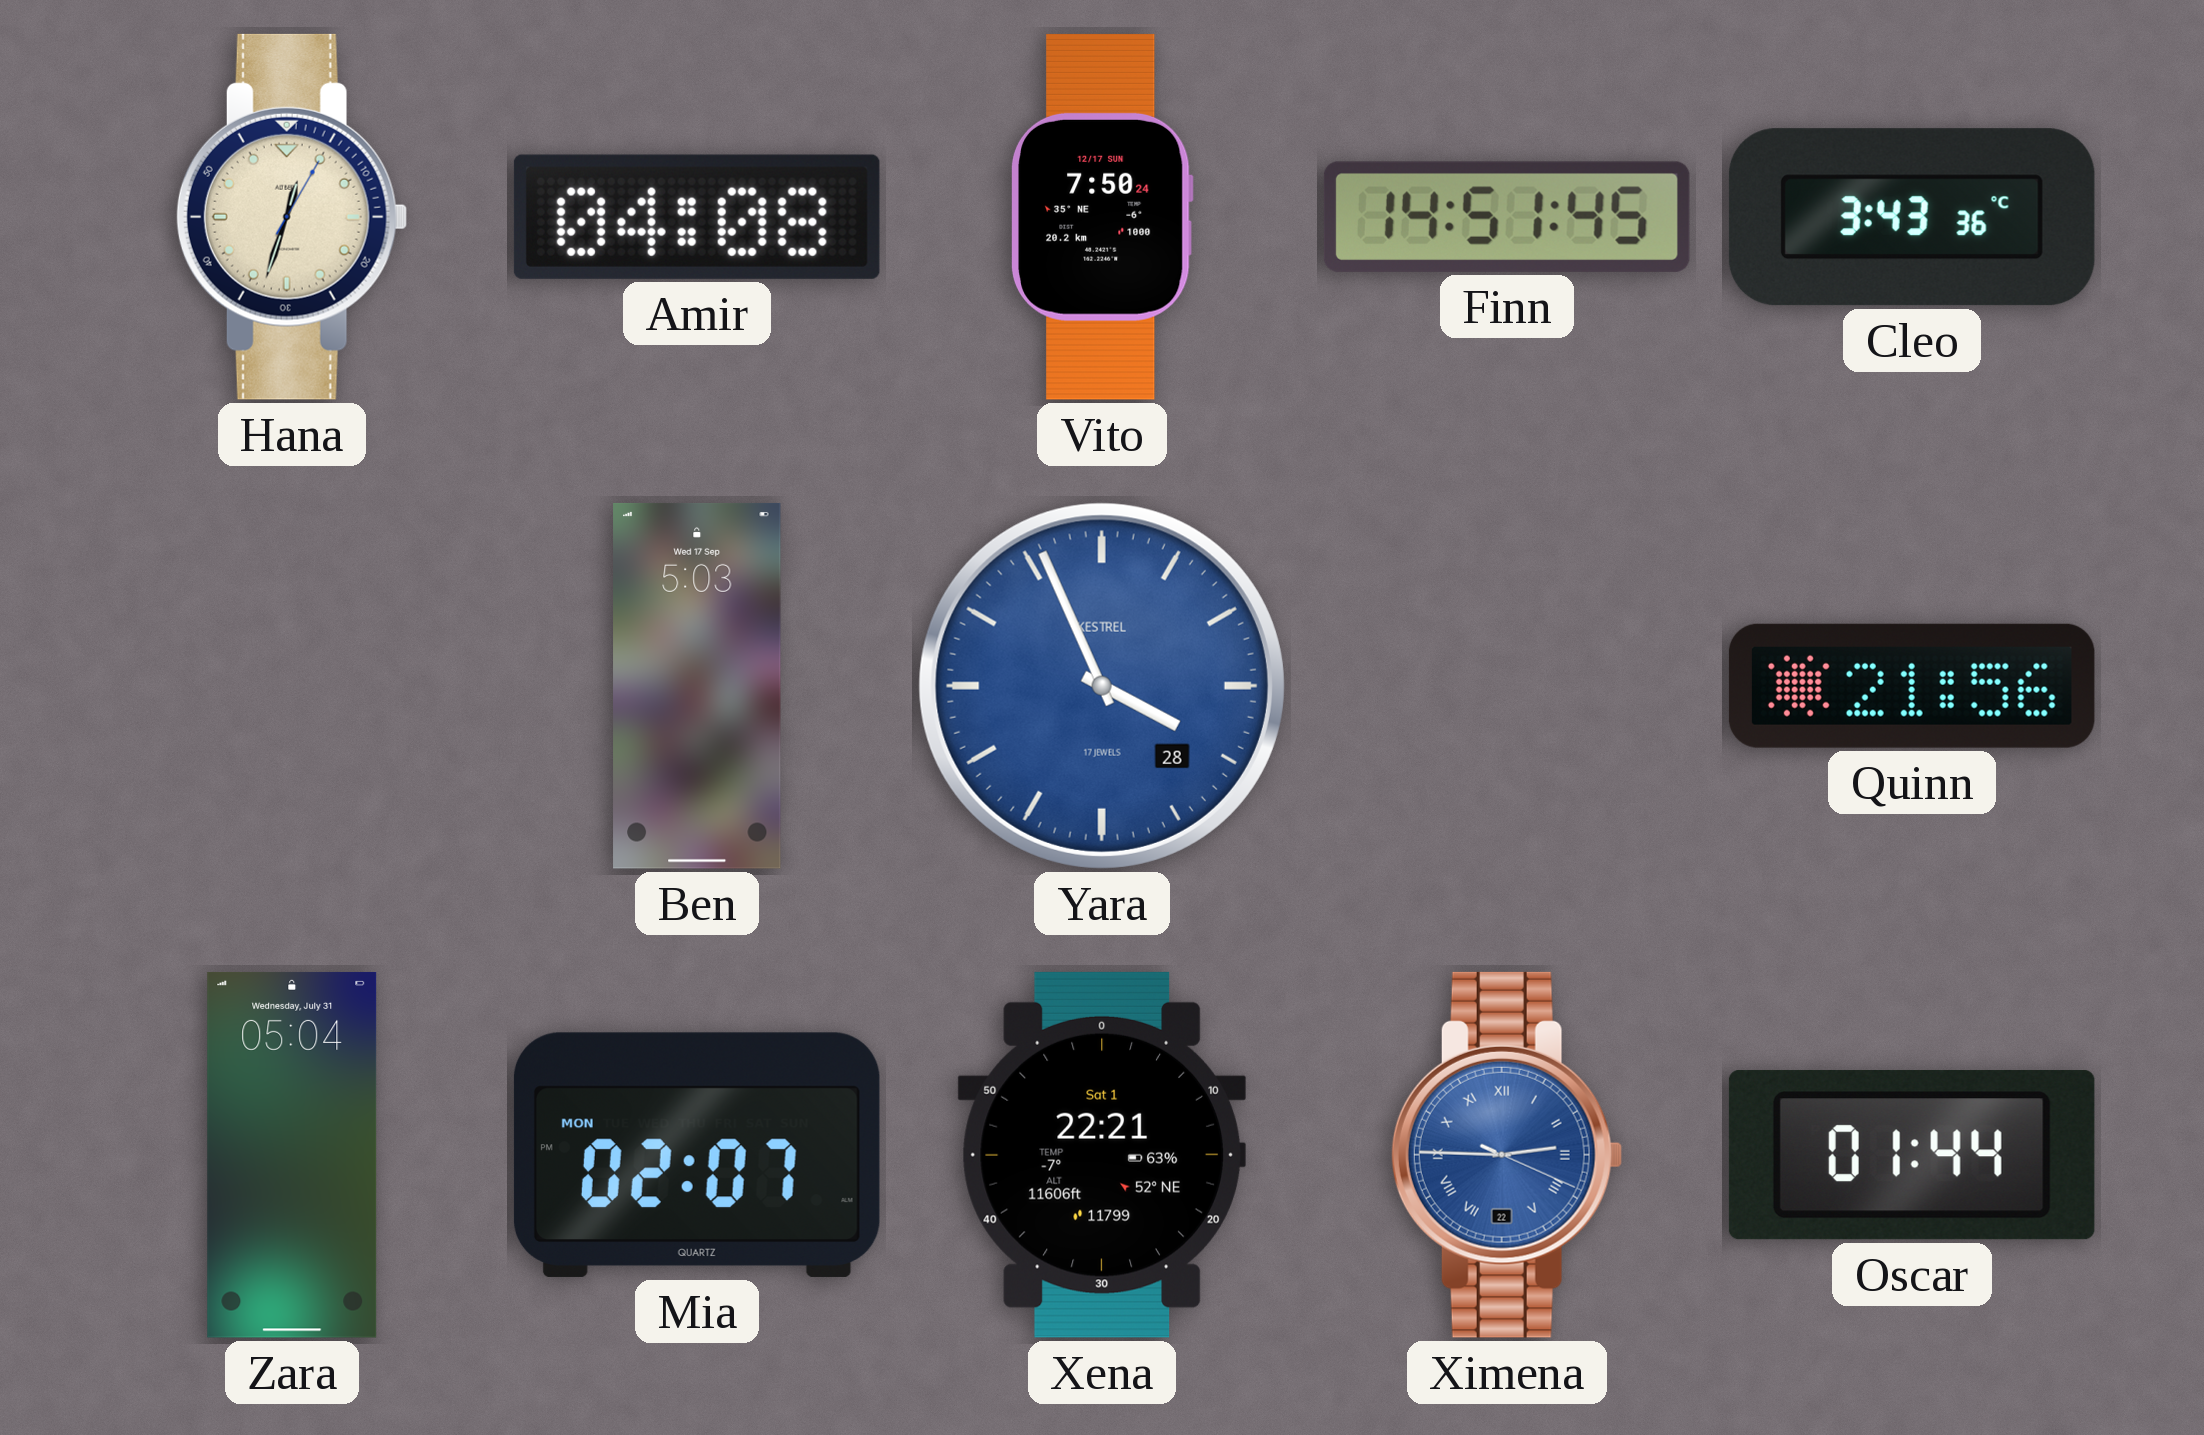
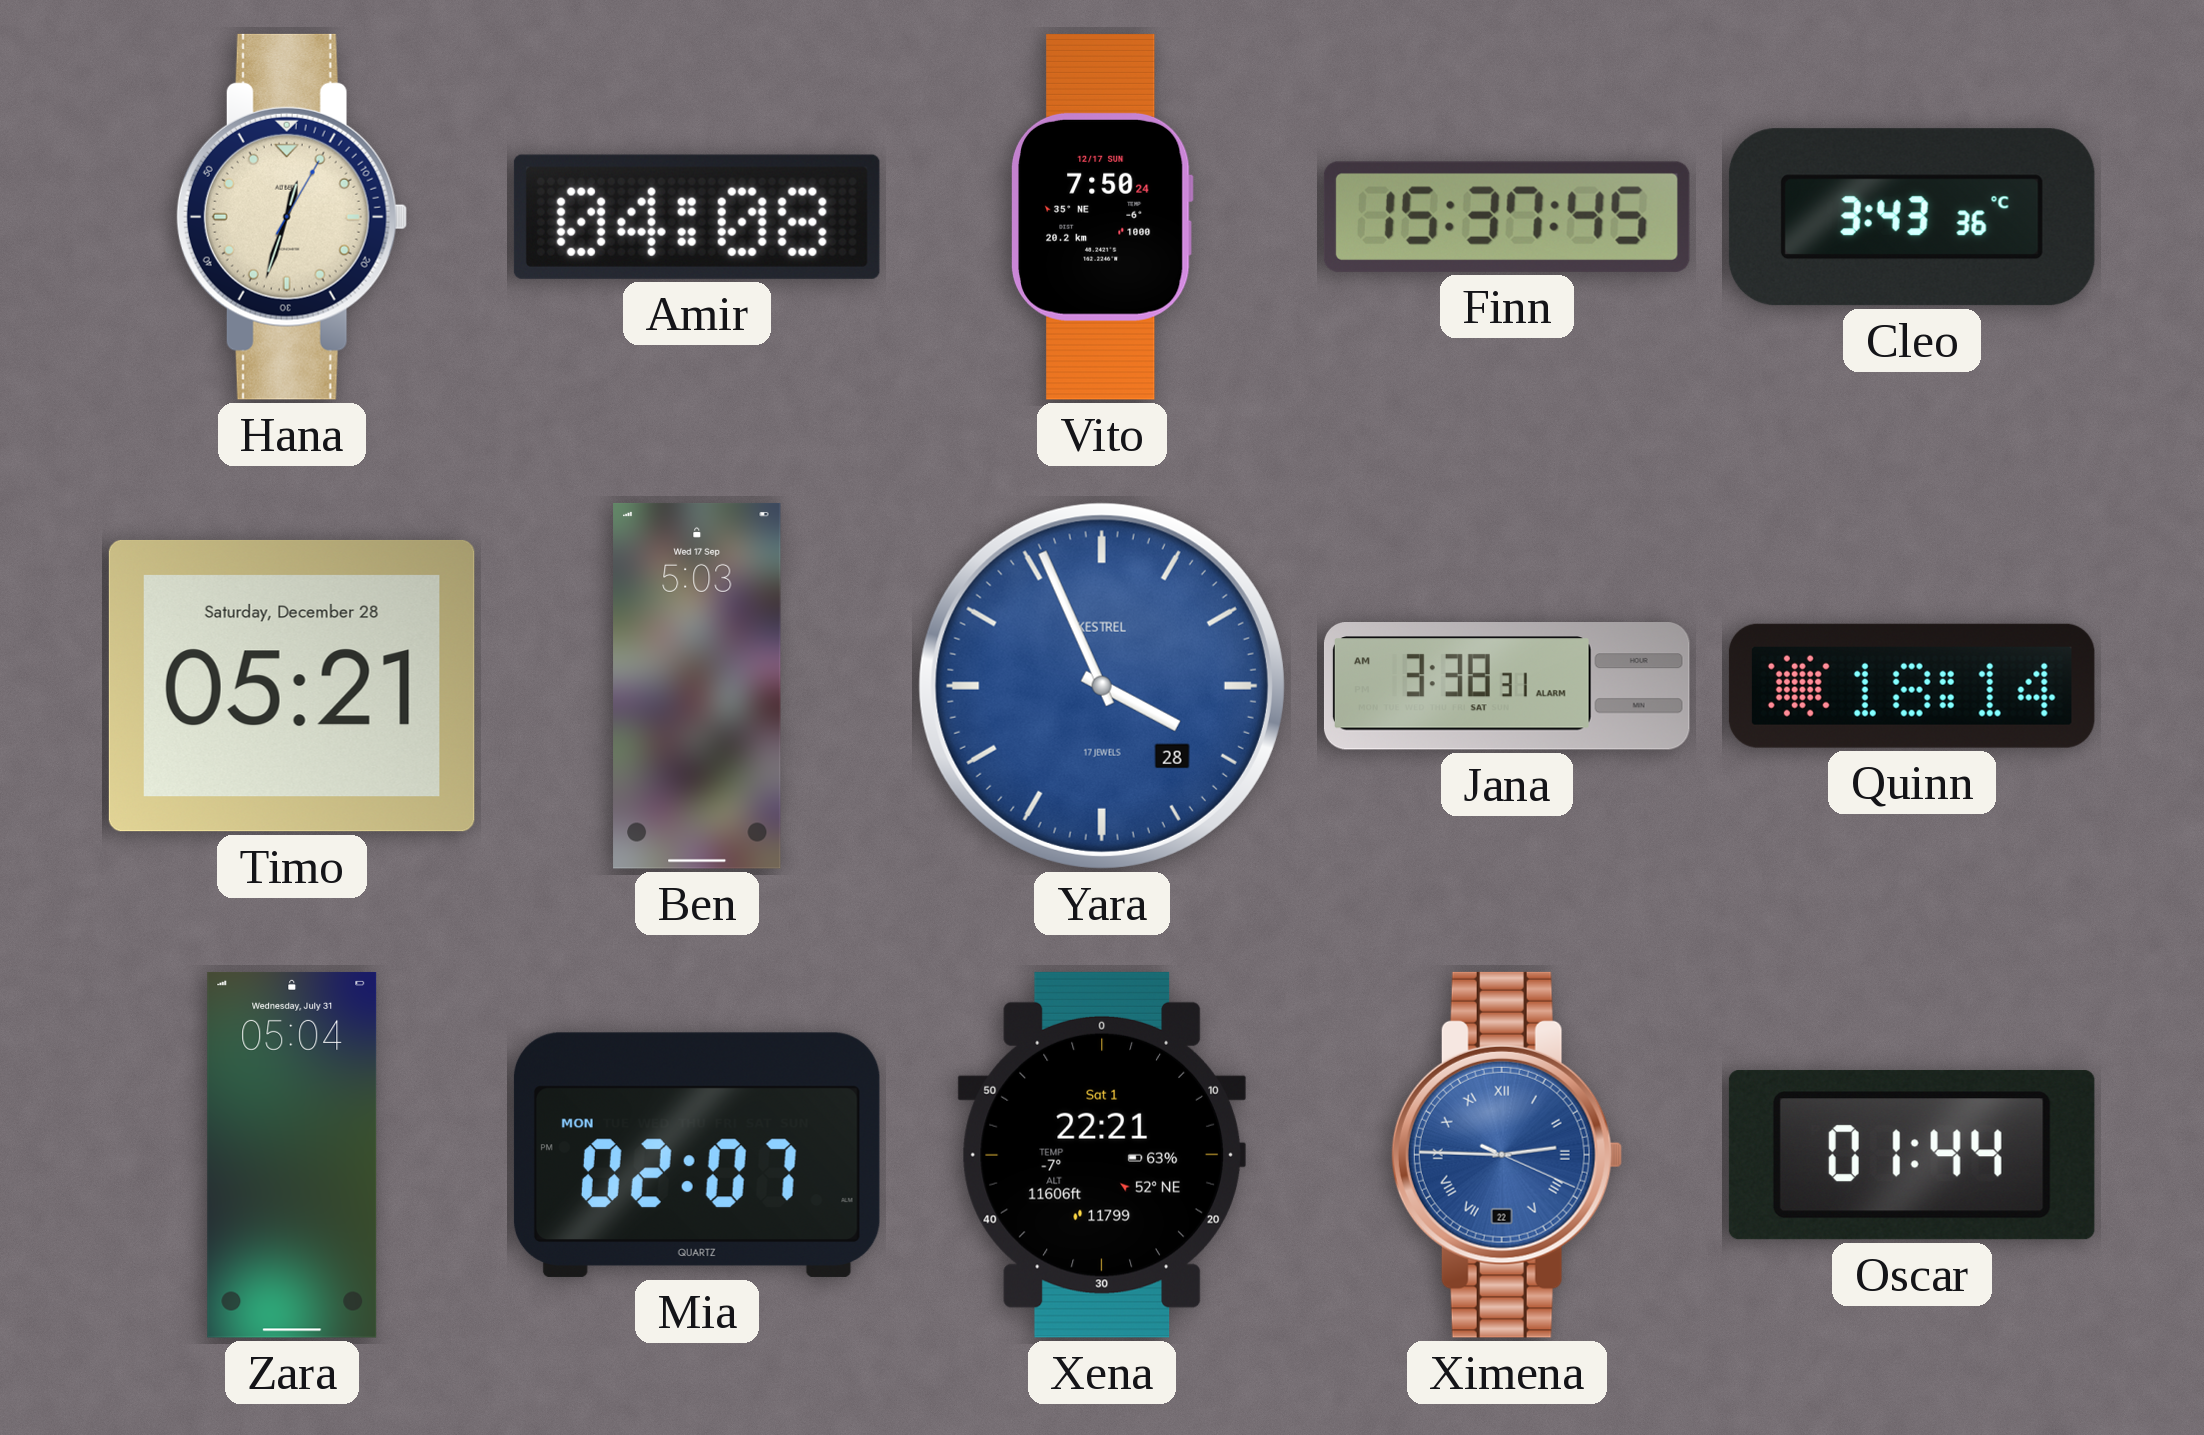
Finn: 14:51 -> 15:37
Timo: none -> 05:21
Jana: none -> 3:38
Quinn: 21:56 -> 18:14
